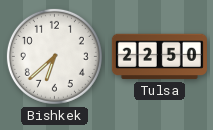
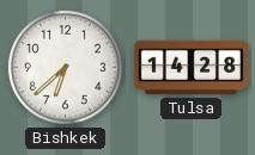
Tulsa: 22:50 -> 14:28
